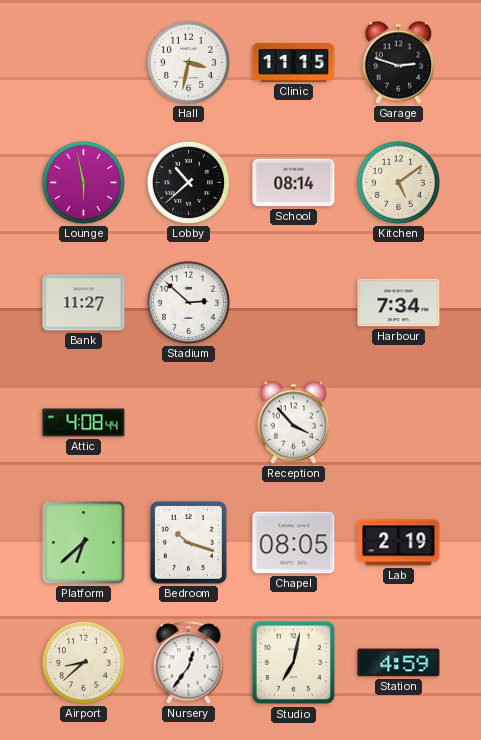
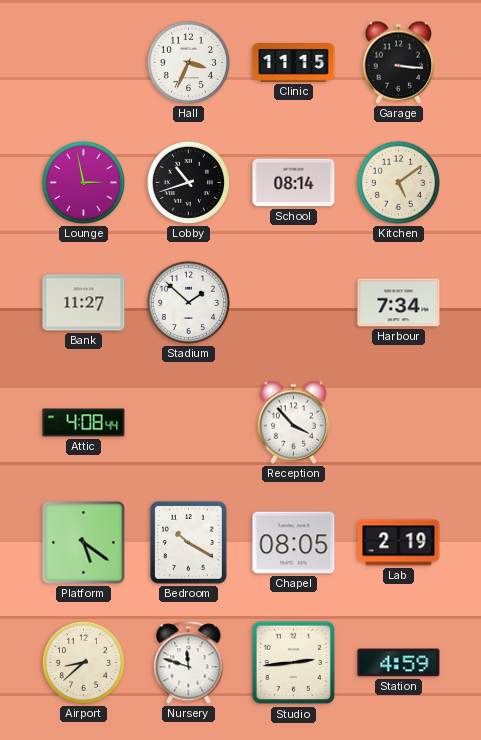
Hall: 3:32 -> 3:34
Garage: 2:48 -> 3:16
Lounge: 5:58 -> 2:58
Lobby: 10:38 -> 10:42
Stadium: 2:52 -> 1:52
Platform: 6:38 -> 5:21
Bedroom: 10:18 -> 10:20
Nursery: 12:36 -> 11:48
Studio: 7:02 -> 2:44
